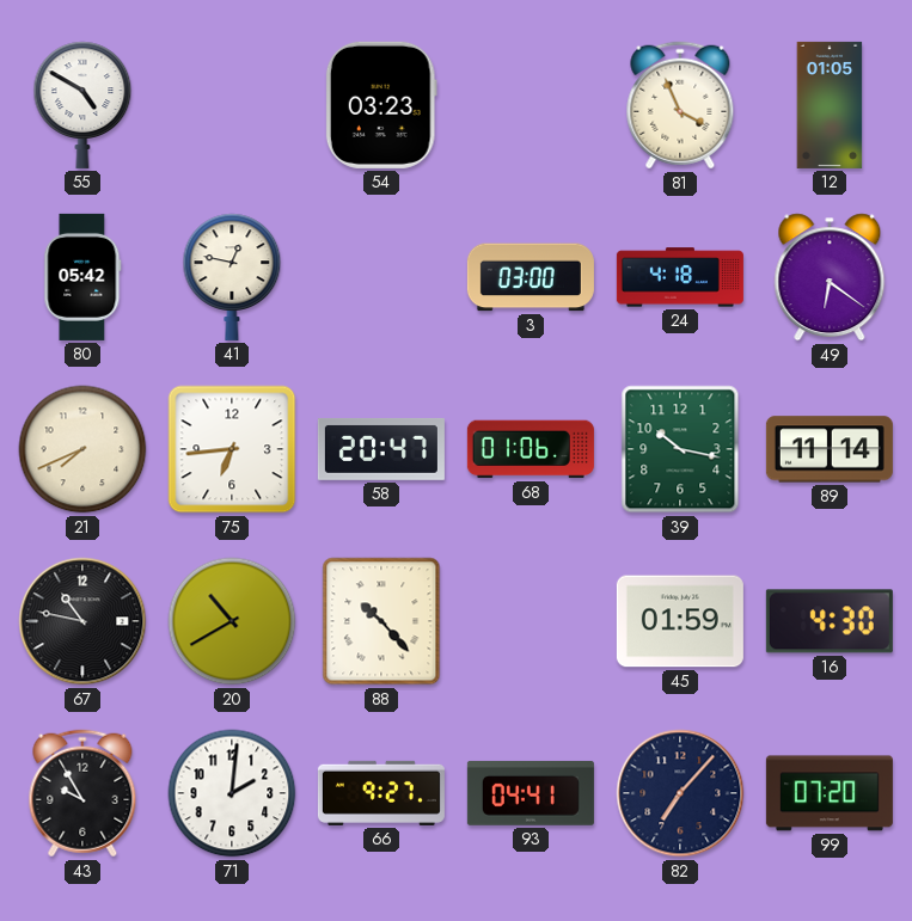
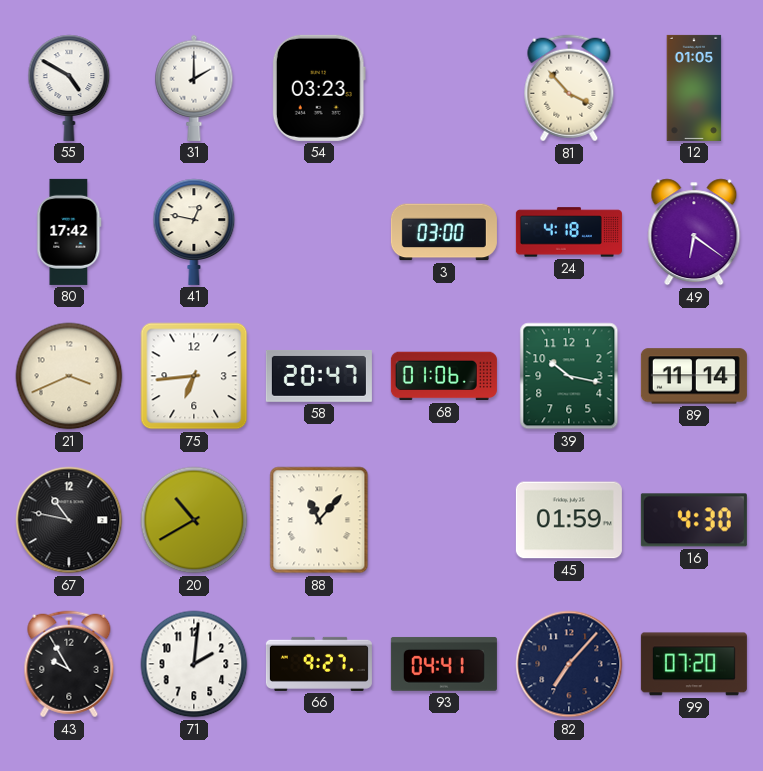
31: none -> 2:00
81: 3:56 -> 3:53
80: 05:42 -> 17:42
21: 7:41 -> 3:41
88: 10:23 -> 11:07
